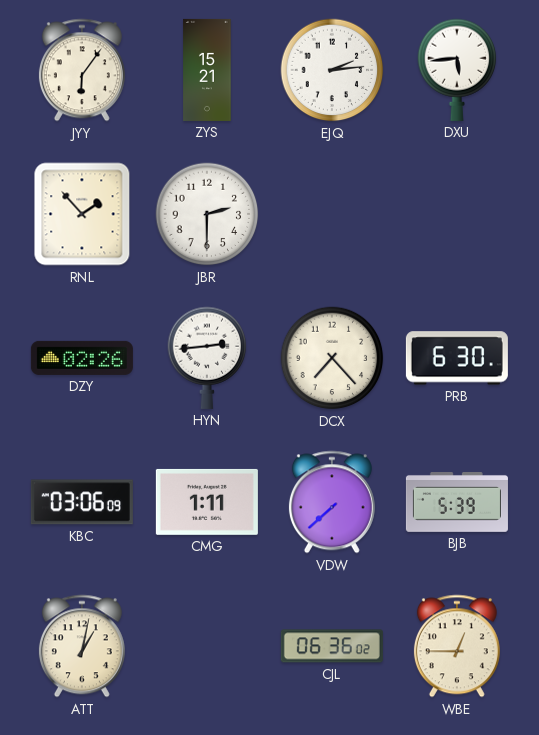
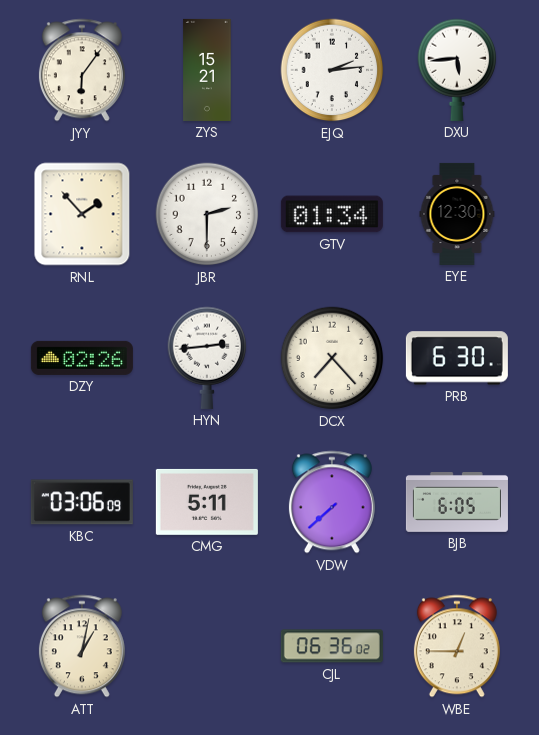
GTV: none -> 01:34
EYE: none -> 12:30
CMG: 1:11 -> 5:11
BJB: 5:39 -> 6:05
